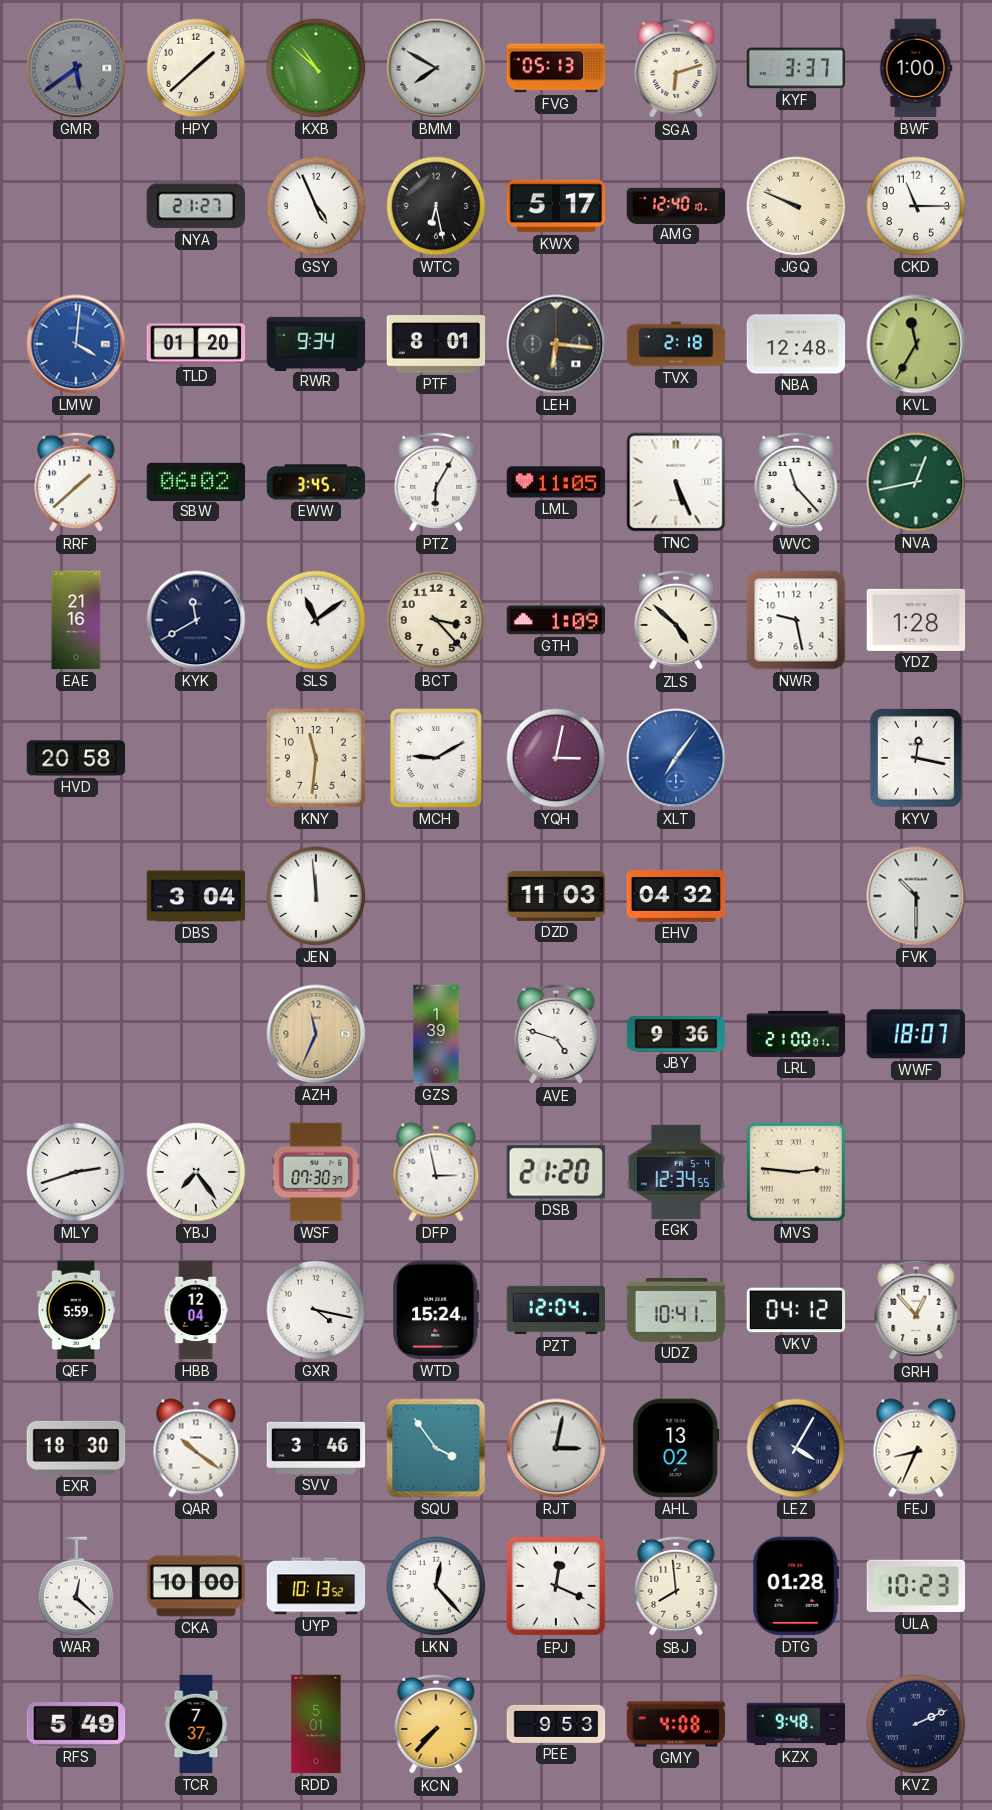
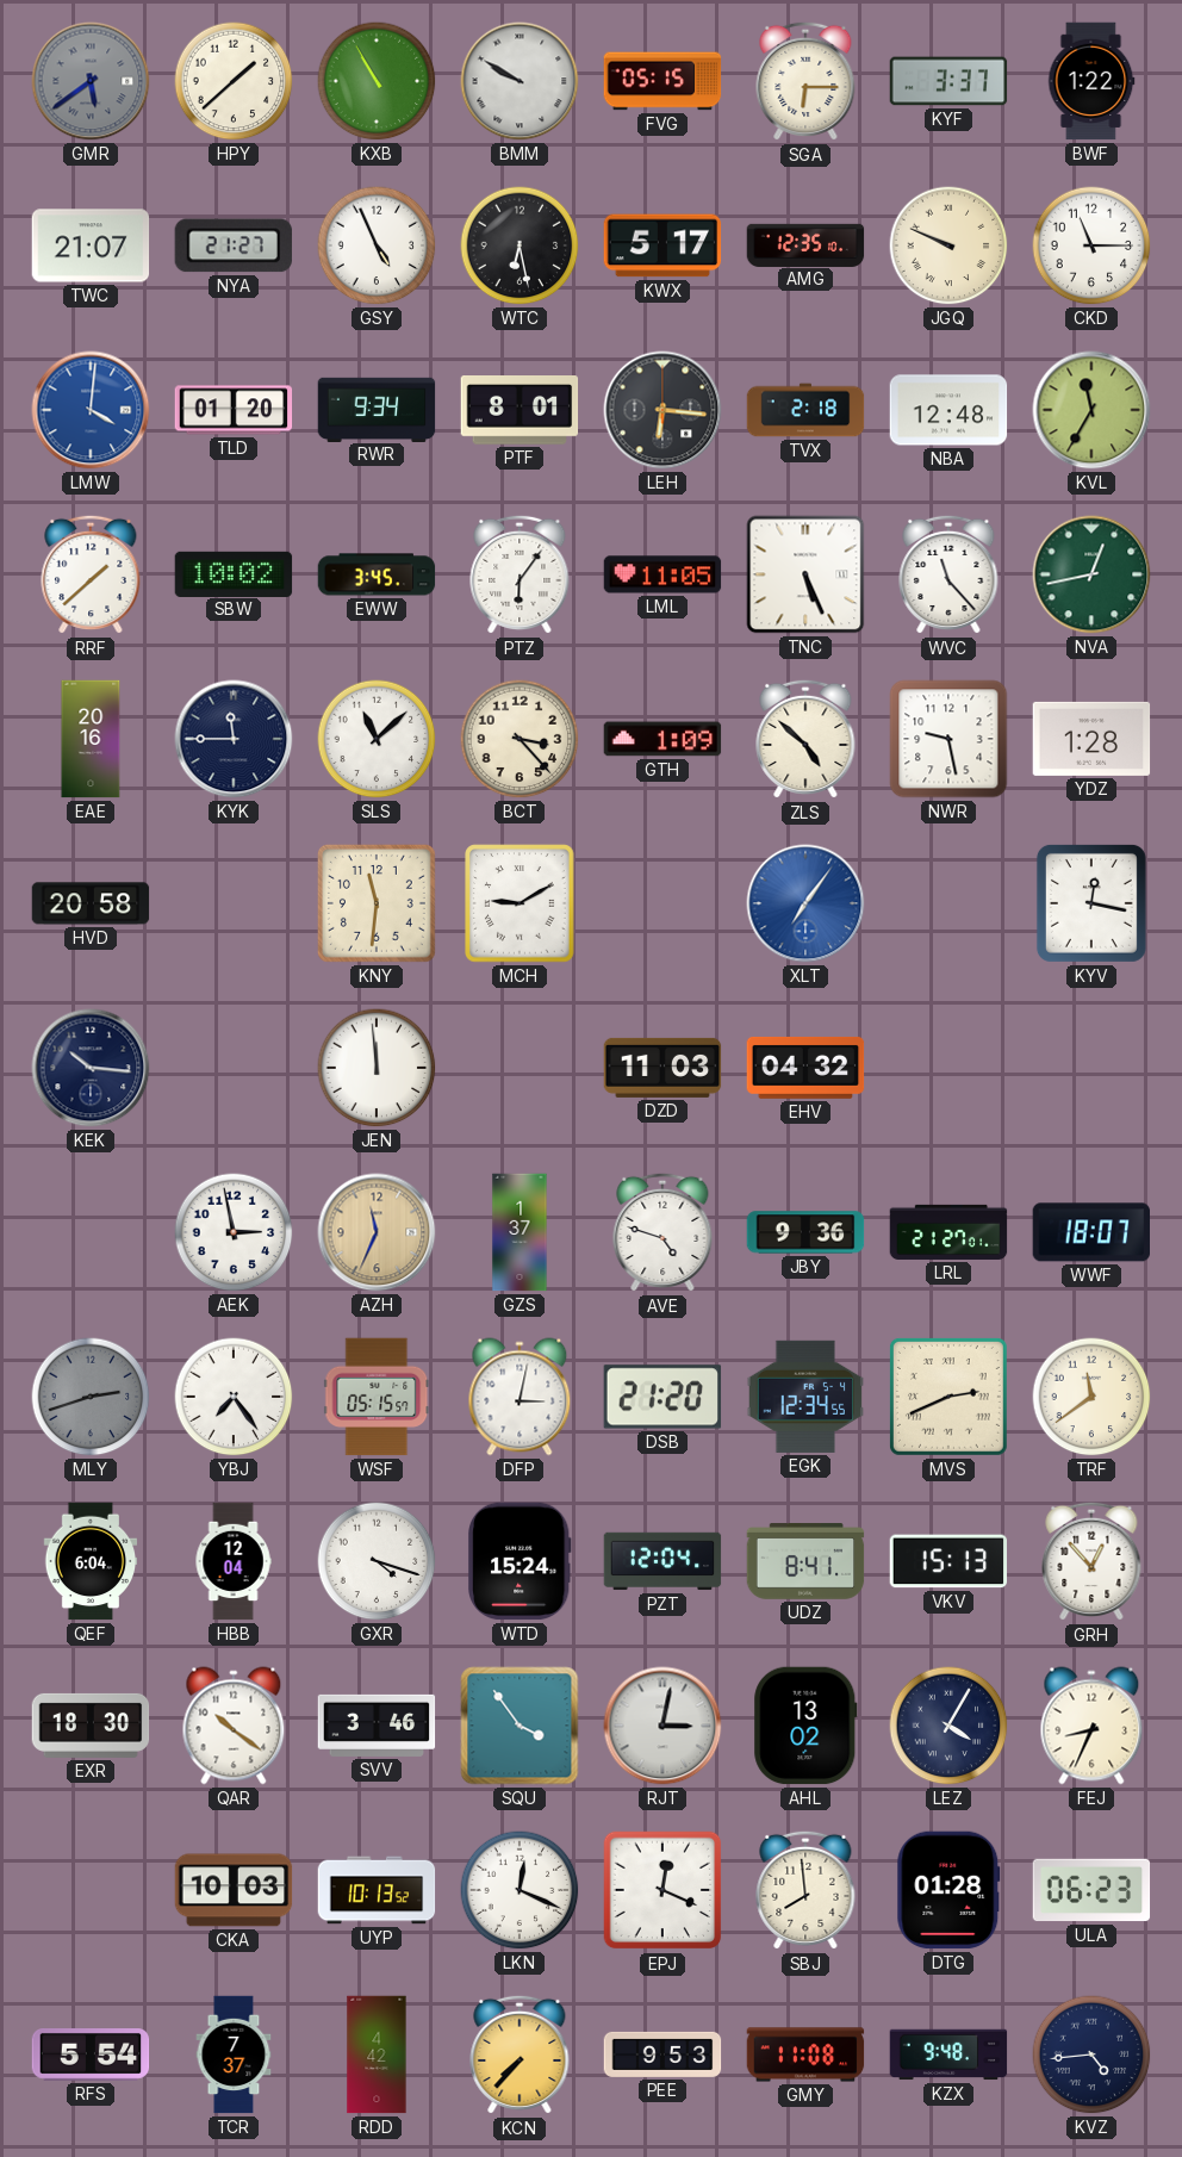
KXB: 10:52 -> 10:55
BMM: 7:50 -> 9:50
FVG: 05:13 -> 05:15
SGA: 6:12 -> 6:15
BWF: 1:00 -> 1:22
TWC: none -> 21:07
AMG: 12:40 -> 12:35
SBW: 06:02 -> 10:02
PTZ: 6:05 -> 6:06
EAE: 21:16 -> 20:16
KYK: 11:40 -> 11:45
SLS: 11:09 -> 11:08
YQH: 3:02 -> none
KEK: none -> 10:16
DBS: 3:04 -> none
FVK: 10:30 -> none
AEK: none -> 2:58
GZS: 1:39 -> 1:37
LRL: 21:00 -> 21:27
MLY dial: white -> grey
WSF: 07:30 -> 05:15
DFP: 2:58 -> 3:02
MVS: 2:46 -> 2:41
TRF: none -> 11:39
QEF: 5:59 -> 6:04
GXR: 4:17 -> 4:18
UDZ: 10:41 -> 8:41
VKV: 04:12 -> 15:13
WAR: 12:22 -> none
CKA: 10:00 -> 10:03
LKN: 12:23 -> 12:19
ULA: 10:23 -> 06:23
RFS: 5:49 -> 5:54
RDD: 5:01 -> 4:42
GMY: 4:08 -> 11:08
KVZ: 2:11 -> 4:44
